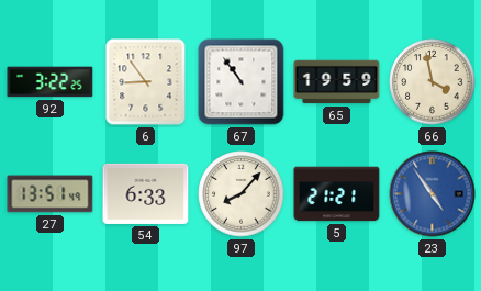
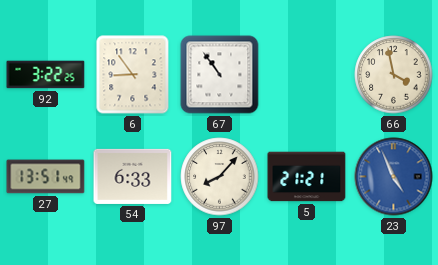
65: 19:59 -> none
23: 4:54 -> 4:56
